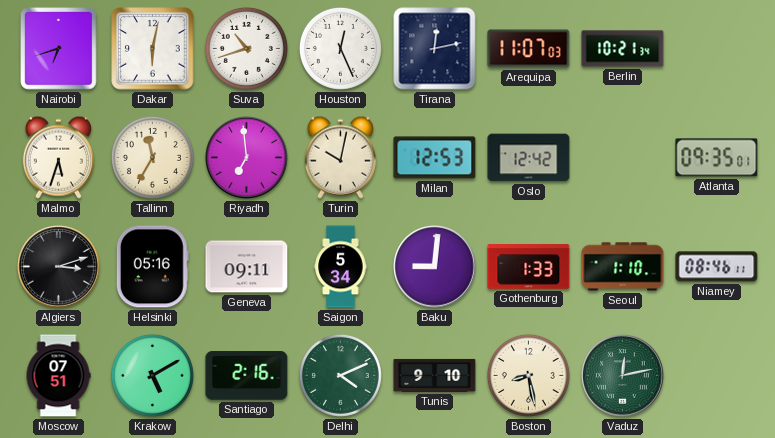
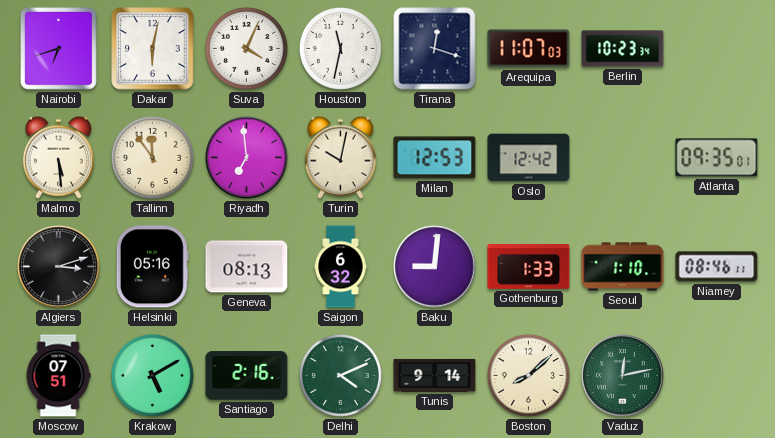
Suva: 10:42 -> 4:04
Houston: 12:26 -> 11:32
Tirana: 12:13 -> 12:18
Berlin: 10:21 -> 10:23
Malmo: 5:33 -> 5:29
Tallinn: 11:35 -> 11:54
Geneva: 09:11 -> 08:13
Saigon: 5:34 -> 6:32
Tunis: 9:10 -> 9:14
Boston: 8:28 -> 8:08
